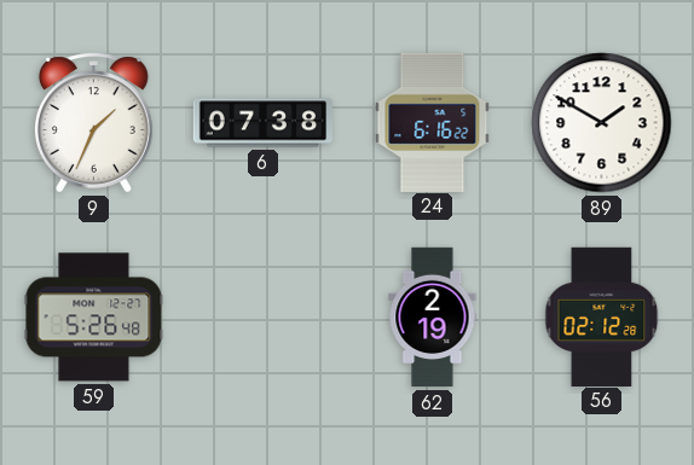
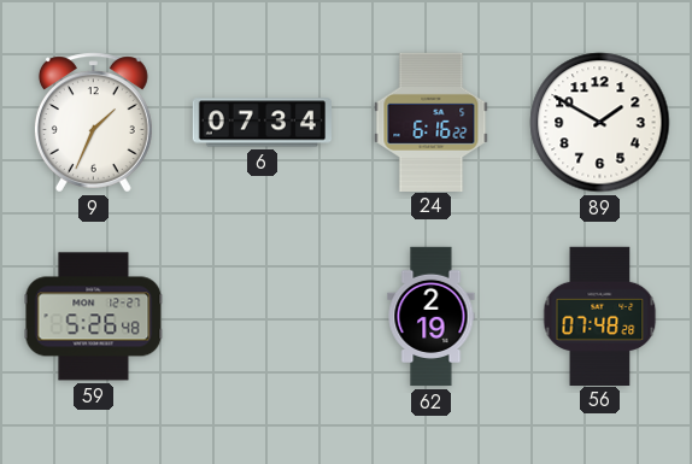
6: 07:38 -> 07:34
56: 02:12 -> 07:48
